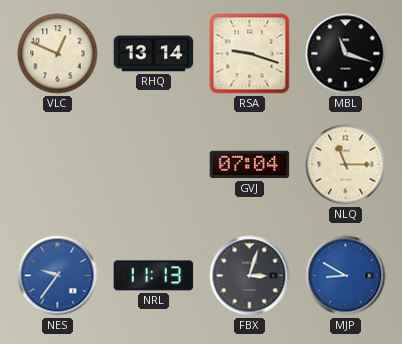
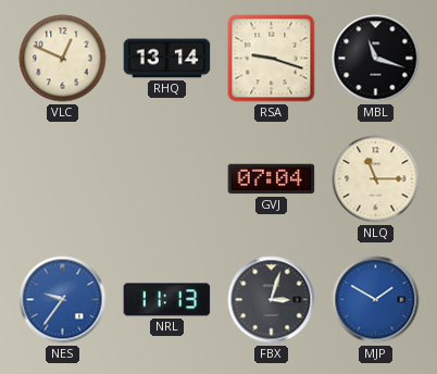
MJP: 8:50 -> 1:50
